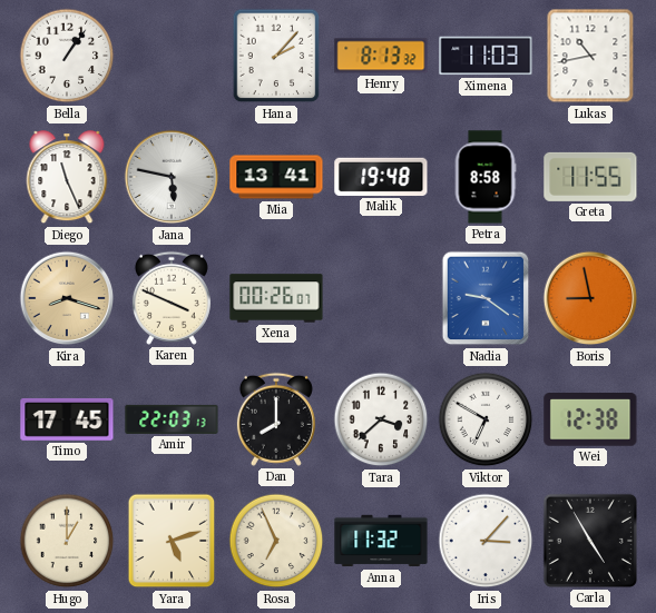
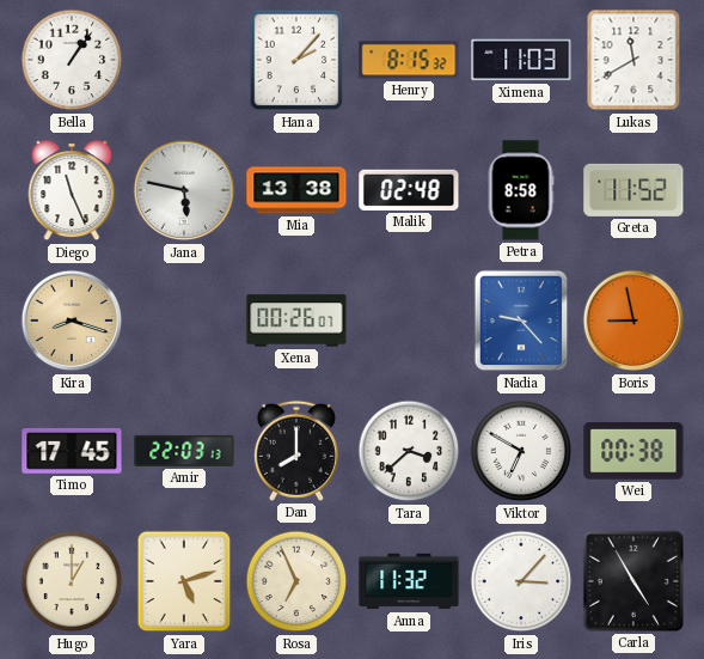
Henry: 8:13 -> 8:15
Lukas: 10:43 -> 11:40
Mia: 13:41 -> 13:38
Malik: 19:48 -> 02:48
Greta: 11:55 -> 11:52
Karen: 3:49 -> none
Nadia: 9:21 -> 9:23
Wei: 12:38 -> 00:38
